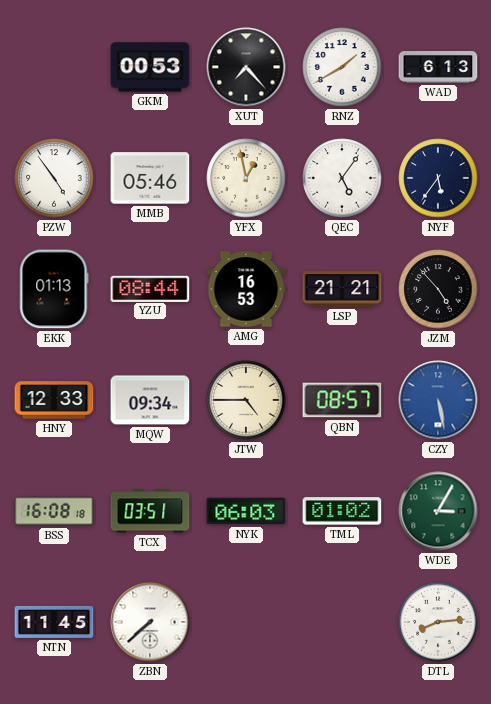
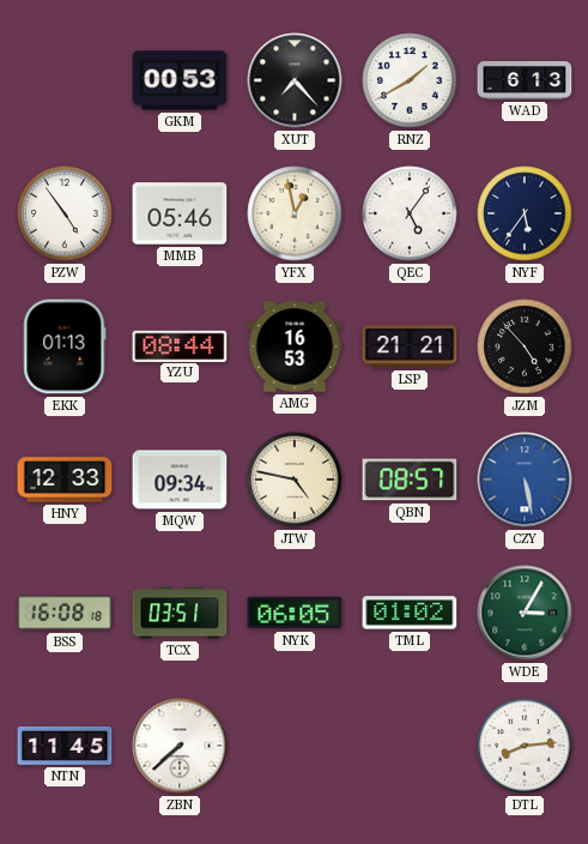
JTW: 4:45 -> 4:47
NYK: 06:03 -> 06:05
